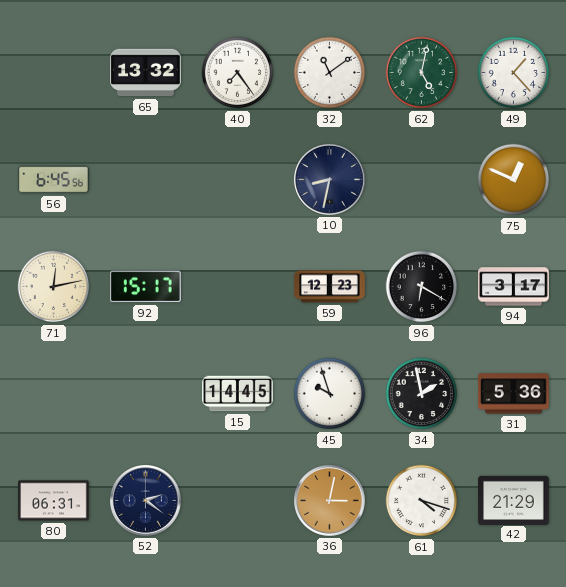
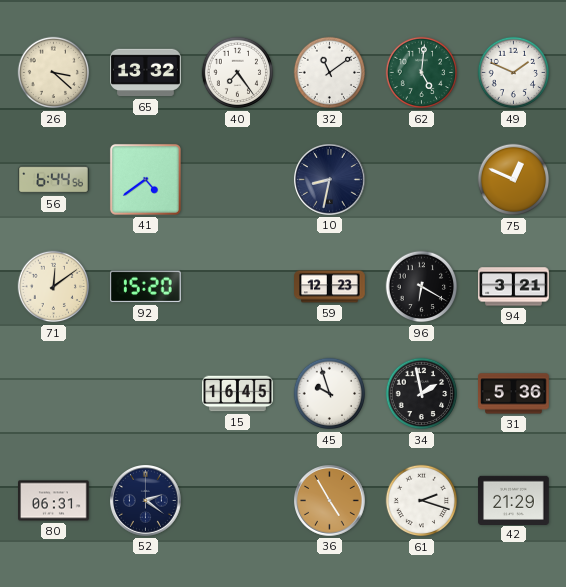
26: none -> 3:22
62: 5:02 -> 5:01
49: 1:23 -> 1:49
56: 6:45 -> 6:44
41: none -> 4:39
71: 12:13 -> 12:09
92: 15:17 -> 15:20
94: 3:17 -> 3:21
15: 14:45 -> 16:45
36: 3:02 -> 4:55
61: 4:18 -> 2:18
